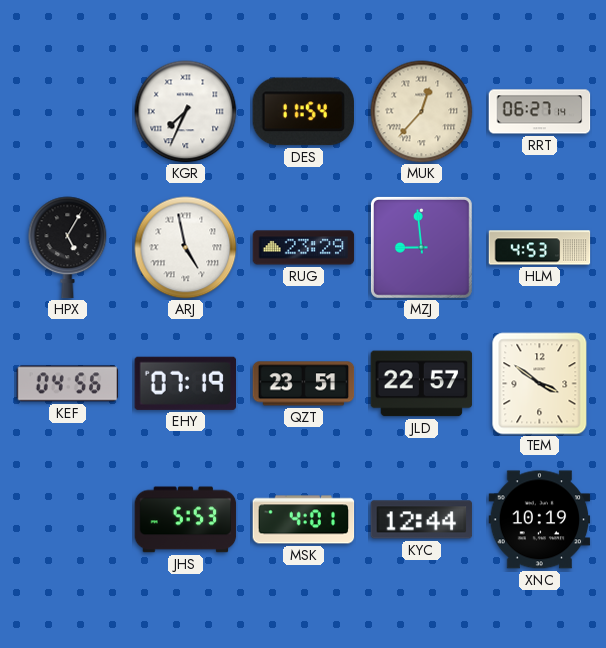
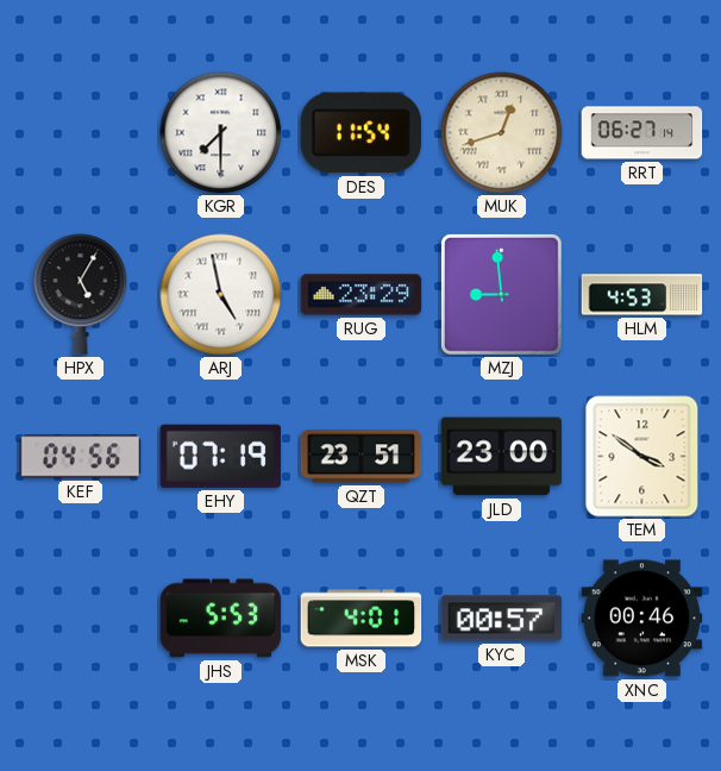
KGR: 7:34 -> 7:30
MUK: 12:37 -> 12:42
JLD: 22:57 -> 23:00
KYC: 12:44 -> 00:57
XNC: 10:19 -> 00:46
